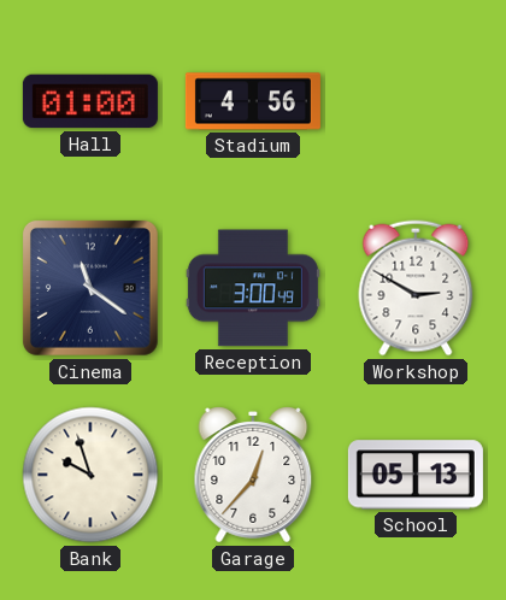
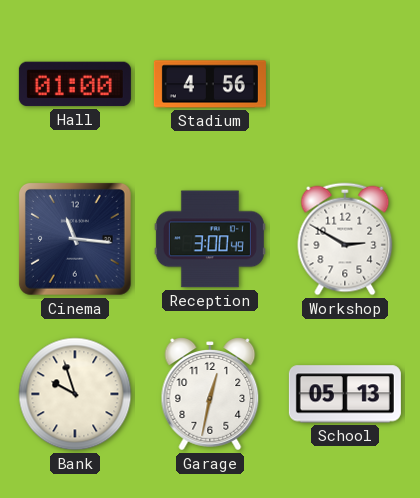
Cinema: 11:21 -> 11:16
Garage: 12:37 -> 12:32
